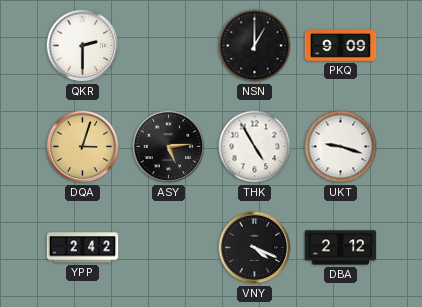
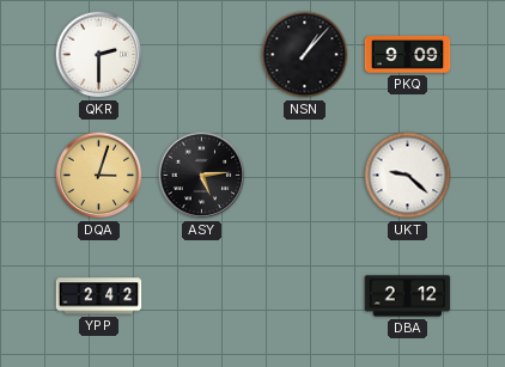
NSN: 1:00 -> 1:07
THK: 4:55 -> none
UKT: 9:18 -> 9:22
VNY: 4:19 -> none
